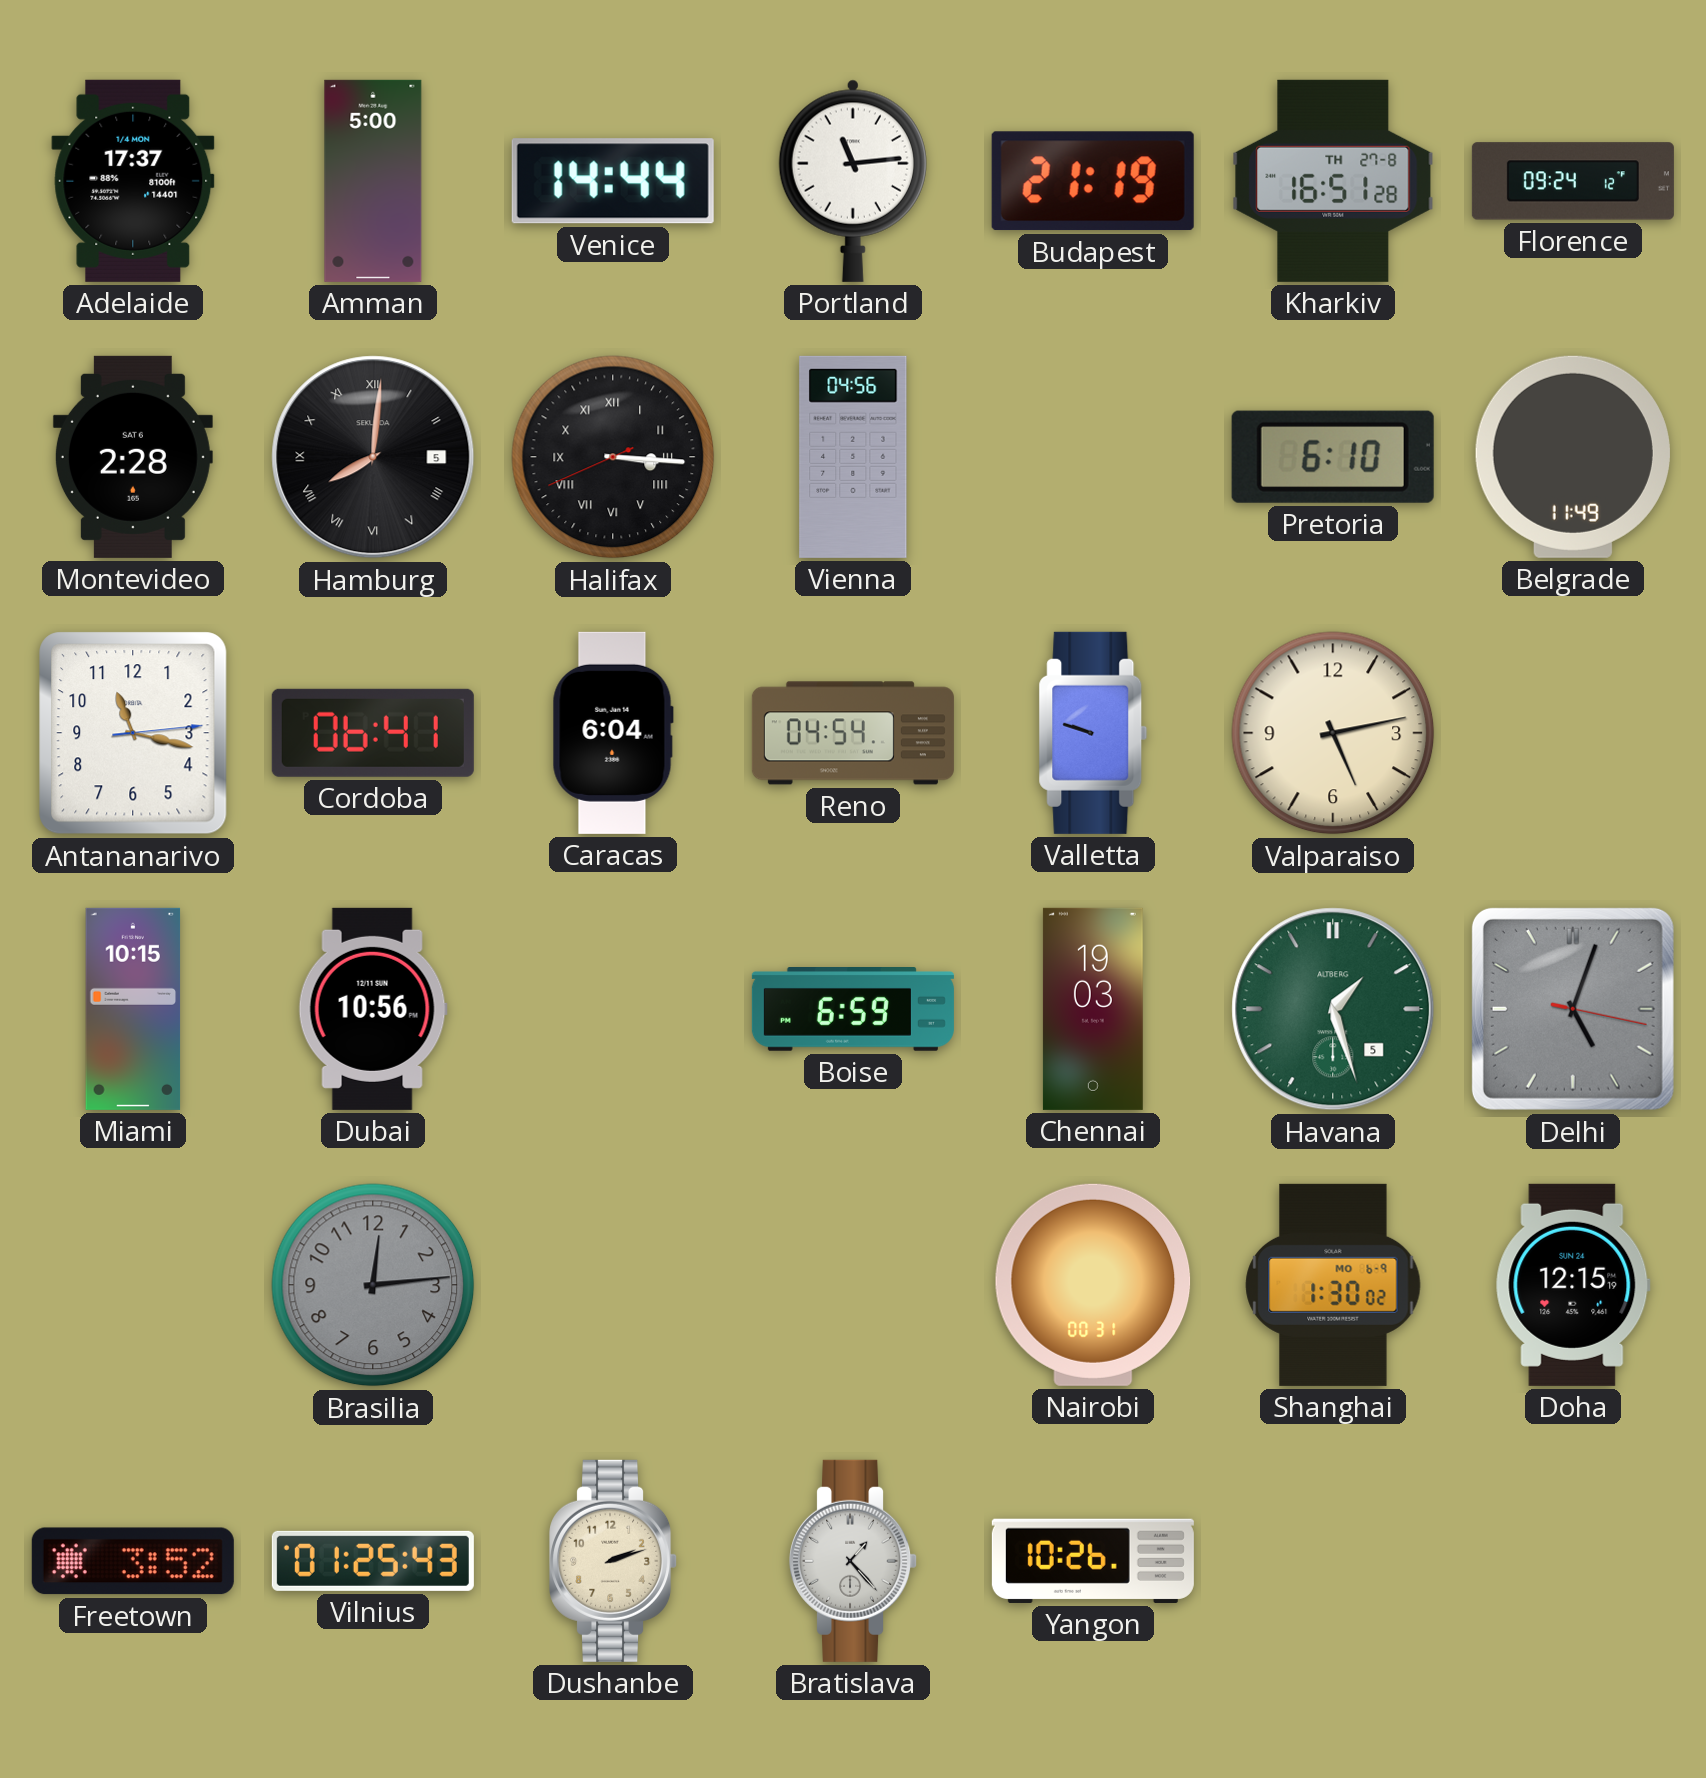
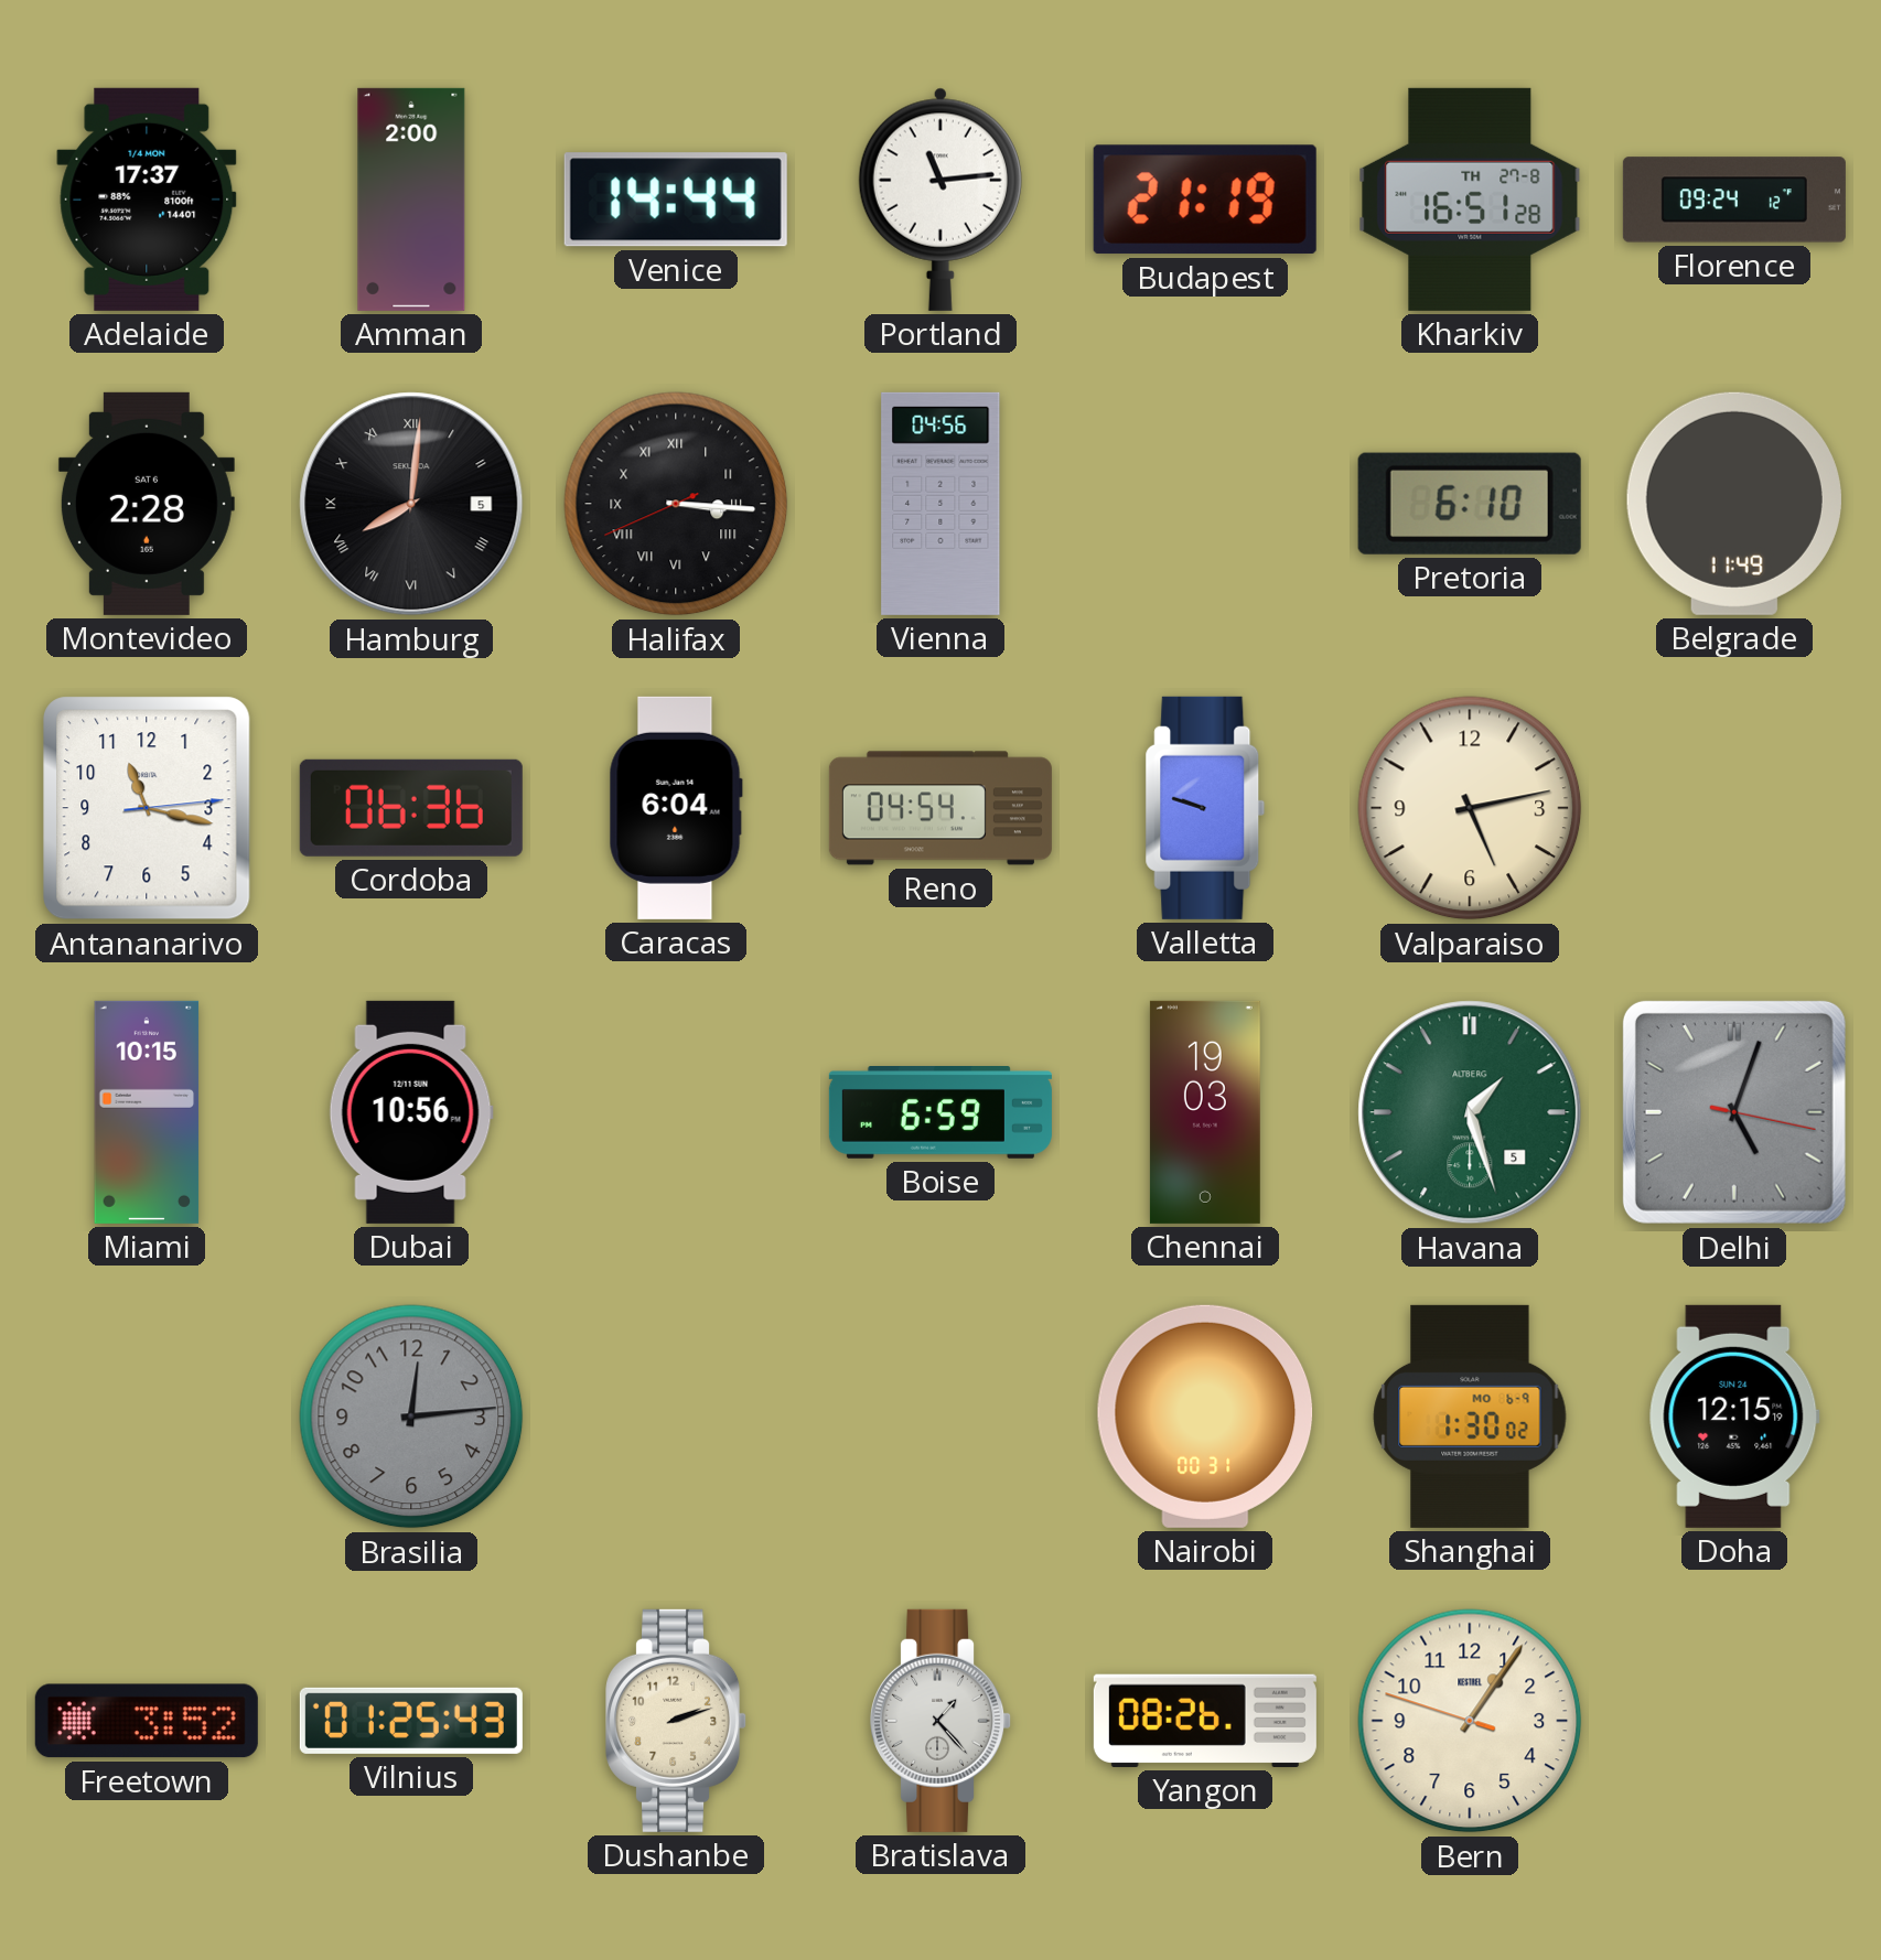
Amman: 5:00 -> 2:00
Cordoba: 06:41 -> 06:36
Yangon: 10:26 -> 08:26
Bern: none -> 1:05
